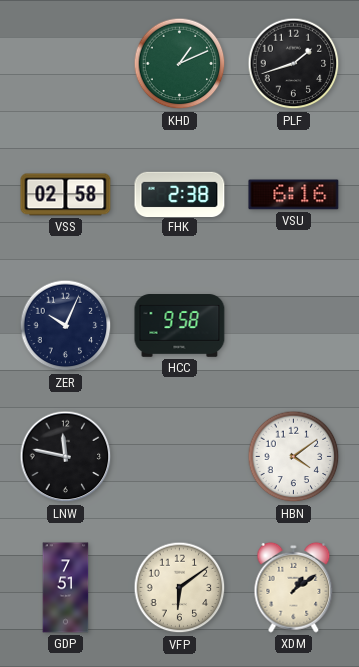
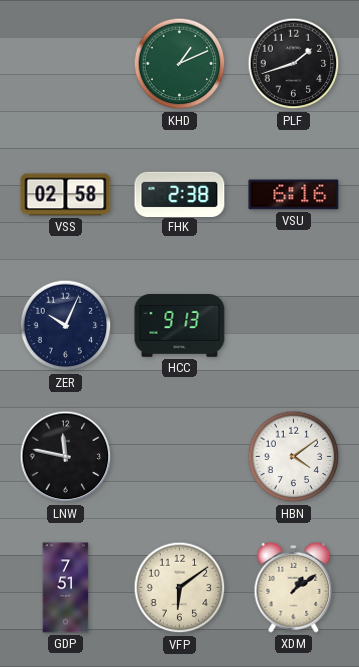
HCC: 9:58 -> 9:13
